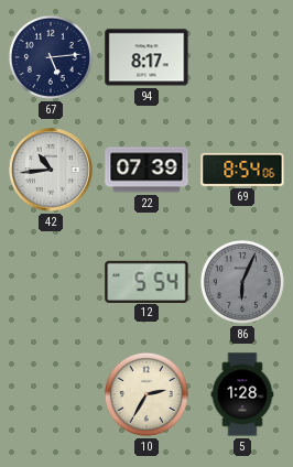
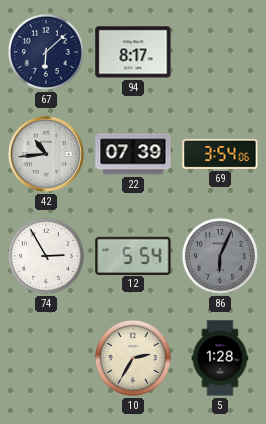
67: 5:14 -> 6:08
69: 8:54 -> 3:54
74: none -> 2:55
